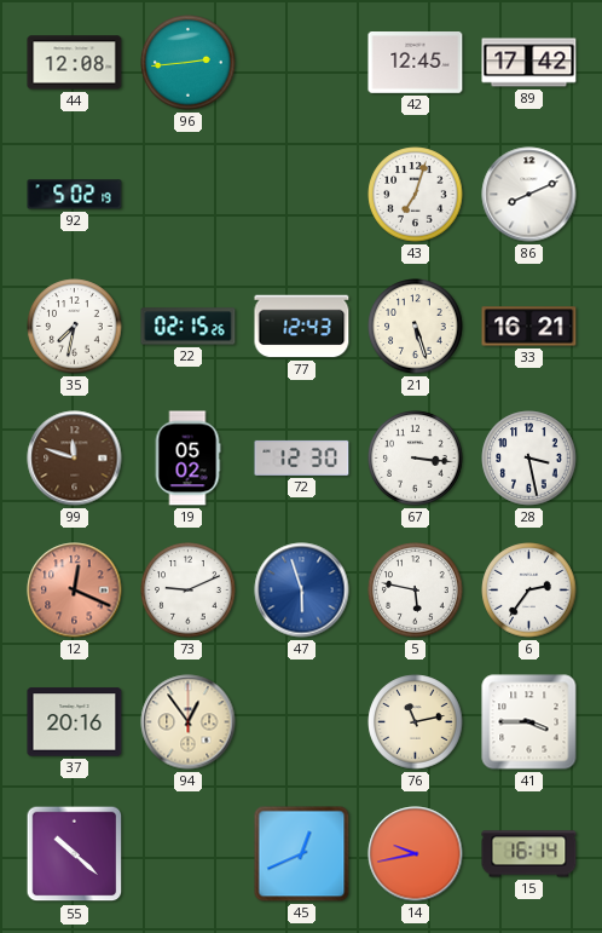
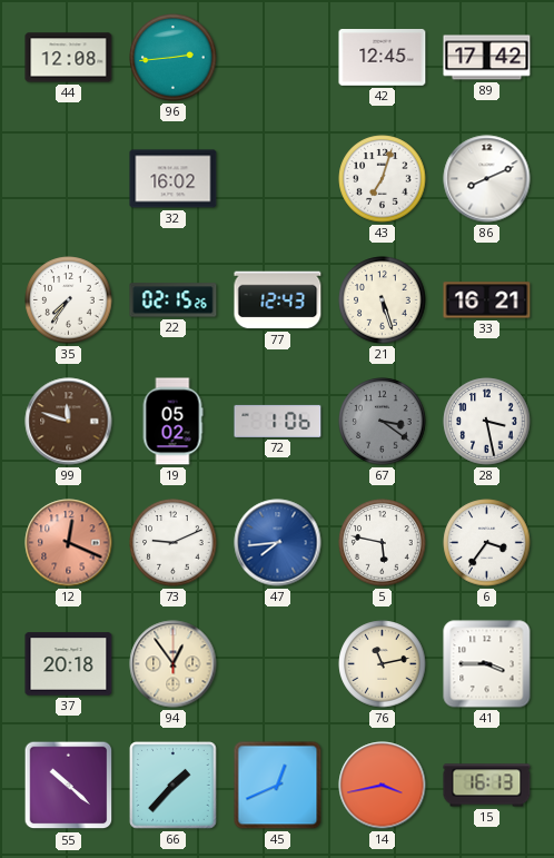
92: 5:02 -> none
32: none -> 16:02
35: 7:32 -> 7:36
72: 12:30 -> 1:06
67: 3:16 -> 3:21
67 dial: white -> grey
47: 5:57 -> 7:44
6: 2:36 -> 3:36
37: 20:16 -> 20:18
66: none -> 1:37
14: 9:43 -> 3:43
15: 16:14 -> 16:13
